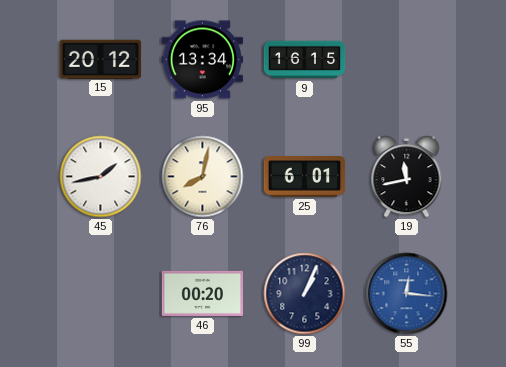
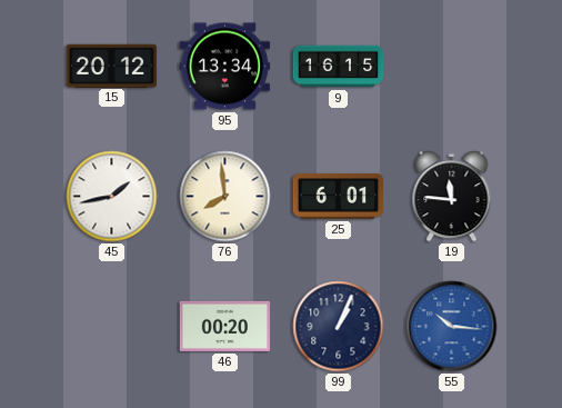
76: 8:02 -> 7:59
19: 11:43 -> 11:46
55: 12:16 -> 10:16
